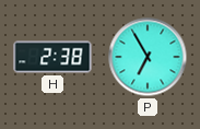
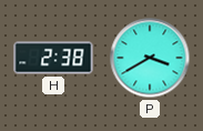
P: 6:55 -> 3:40
